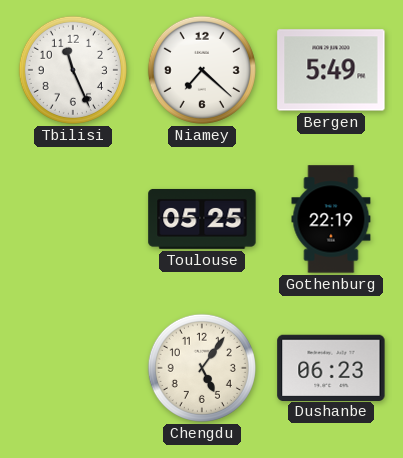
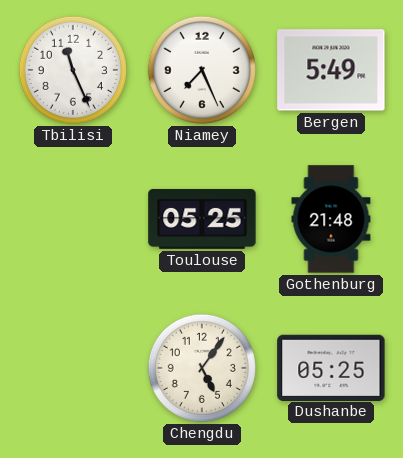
Niamey: 7:22 -> 7:26
Gothenburg: 22:19 -> 21:48
Dushanbe: 06:23 -> 05:25
